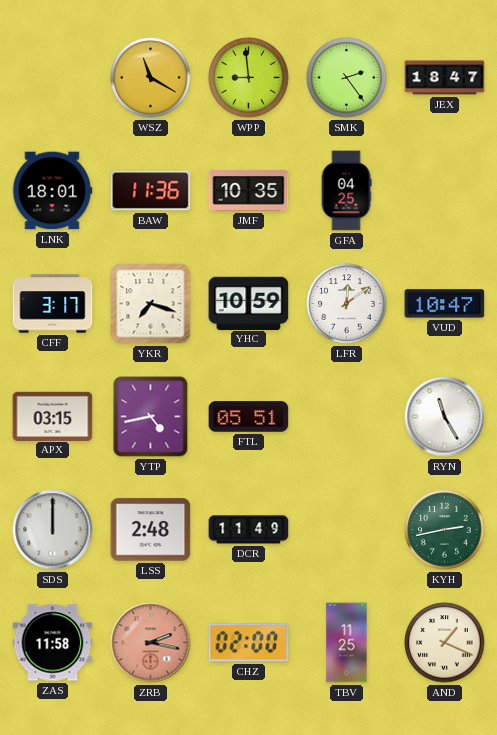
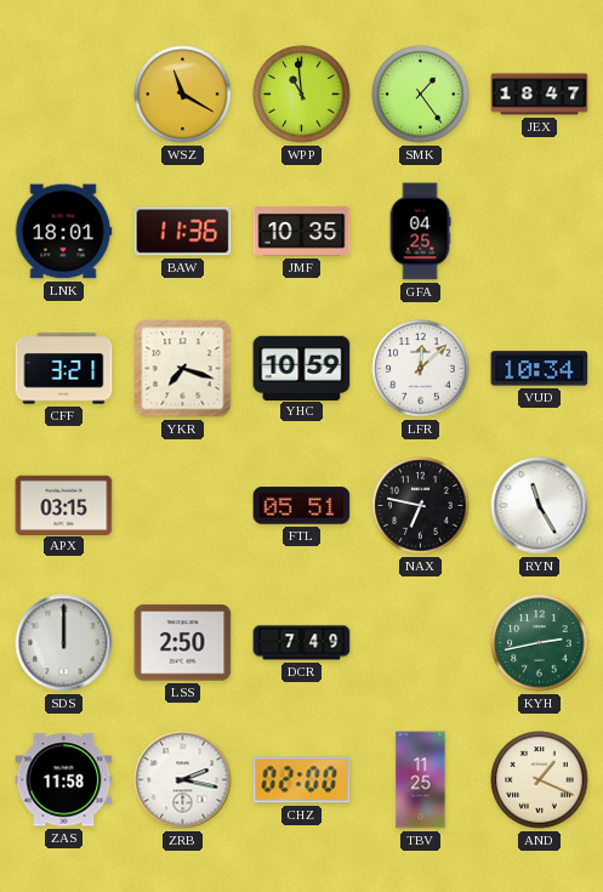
WPP: 8:59 -> 10:59
SMK: 2:24 -> 1:24
CFF: 3:17 -> 3:21
LFR: 12:09 -> 12:08
VUD: 10:47 -> 10:34
YTP: 4:43 -> none
NAX: none -> 6:47
LSS: 2:48 -> 2:50
DCR: 11:49 -> 7:49
ZRB dial: salmon -> white
